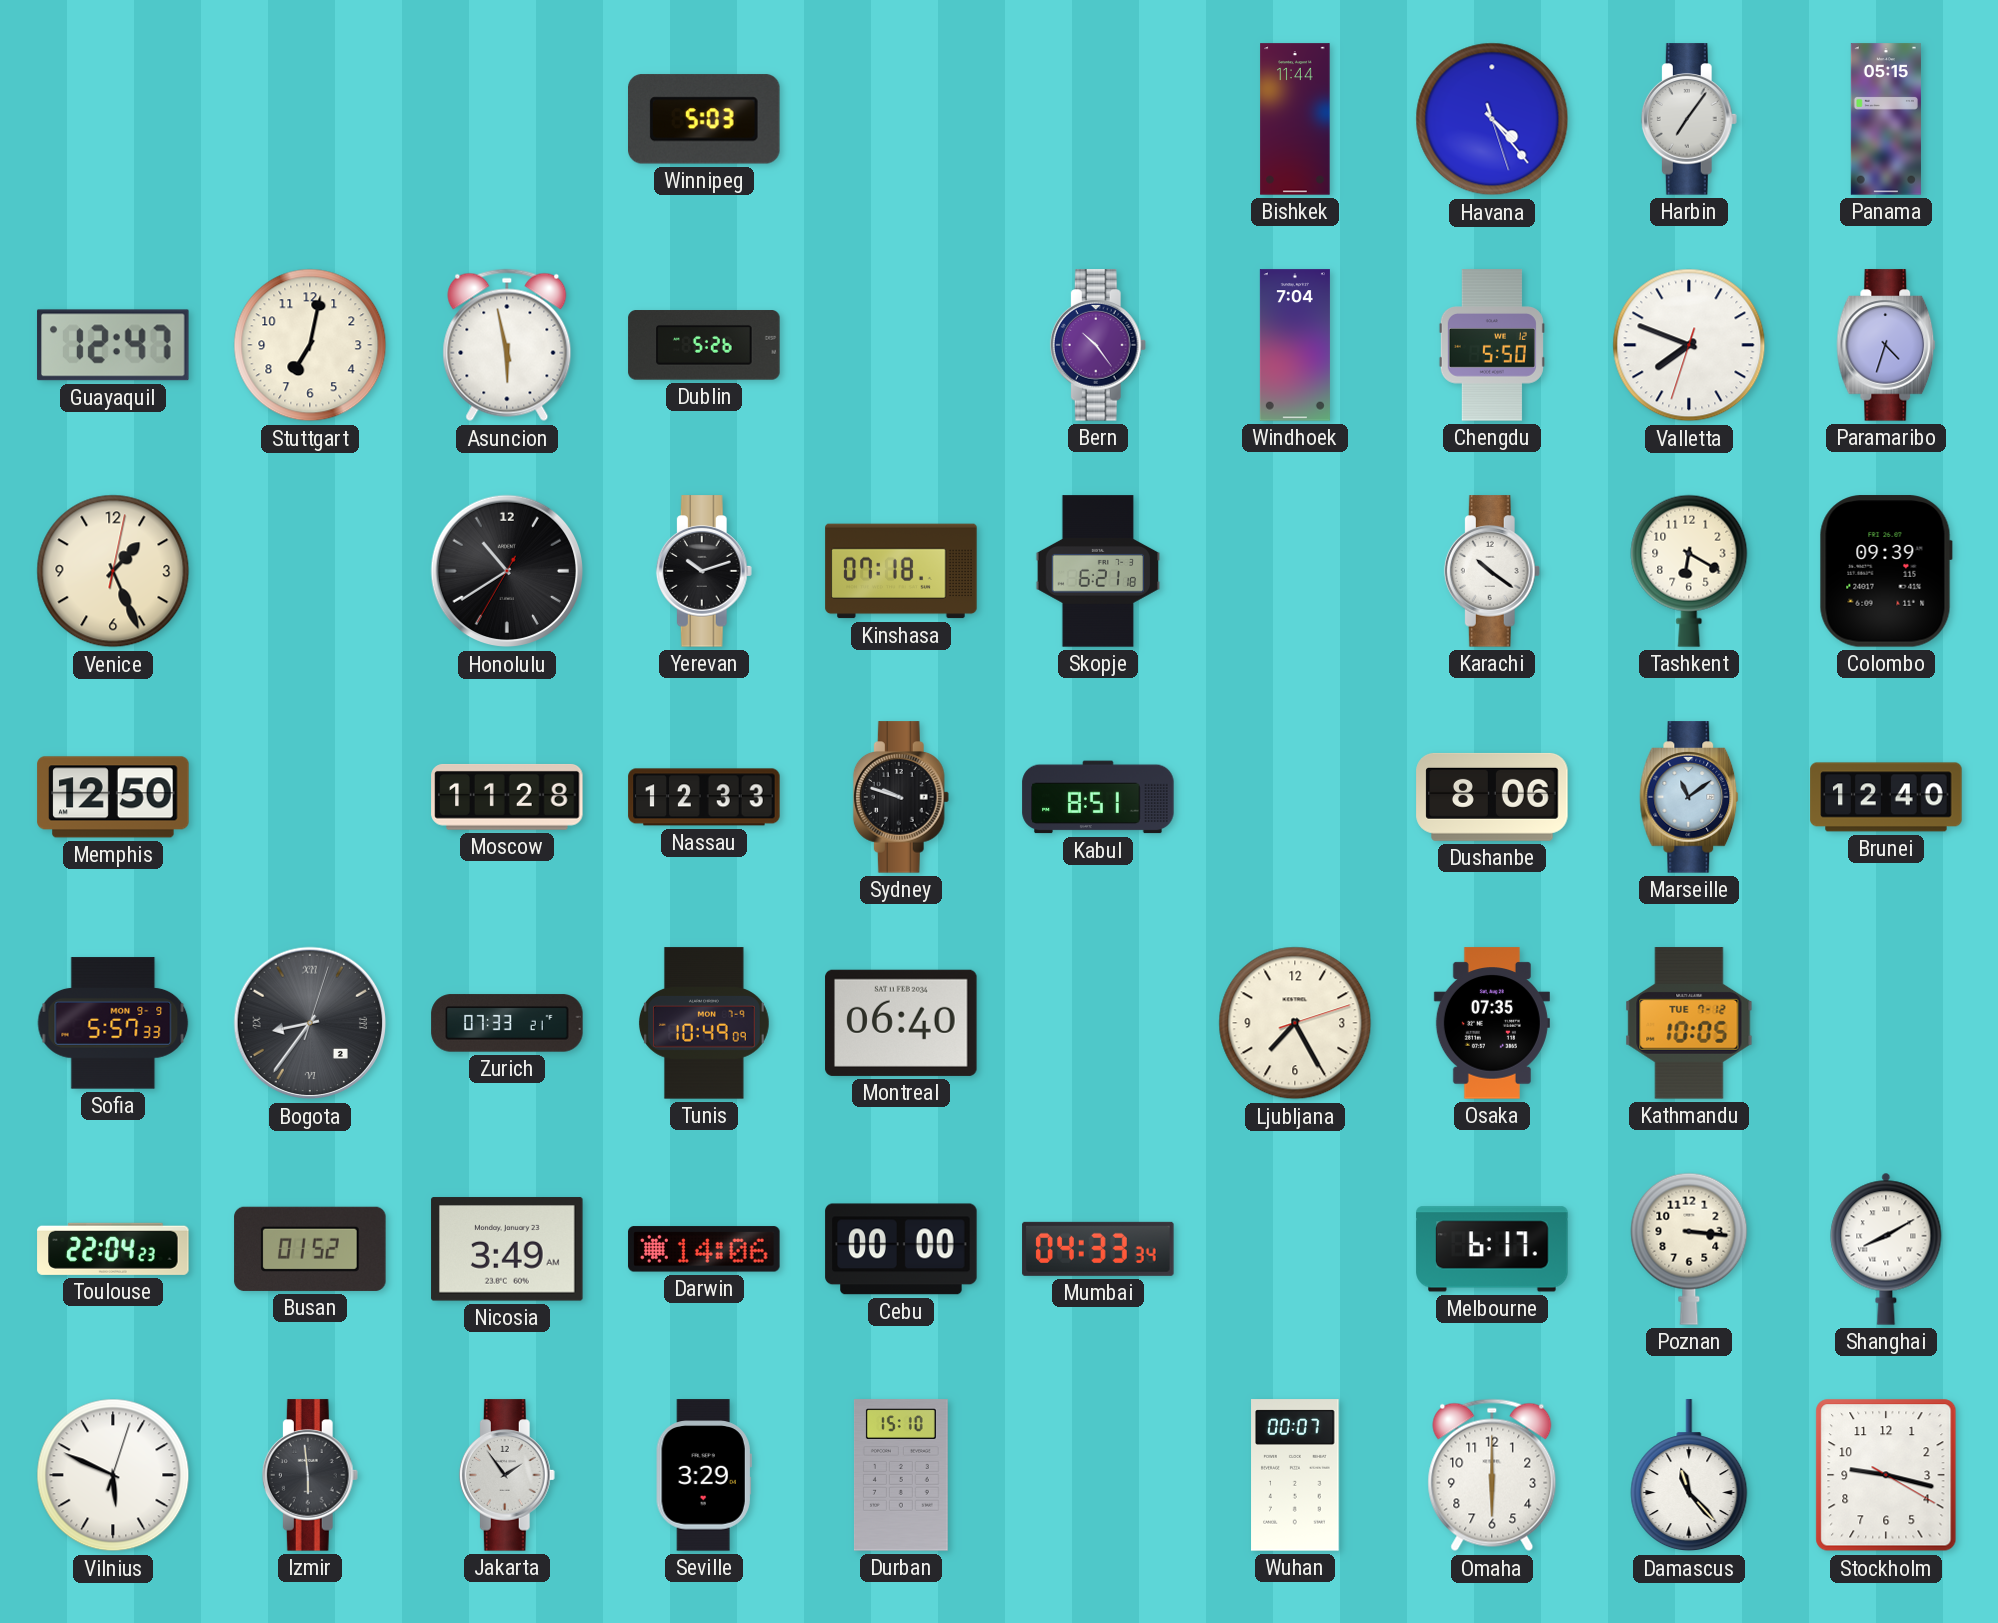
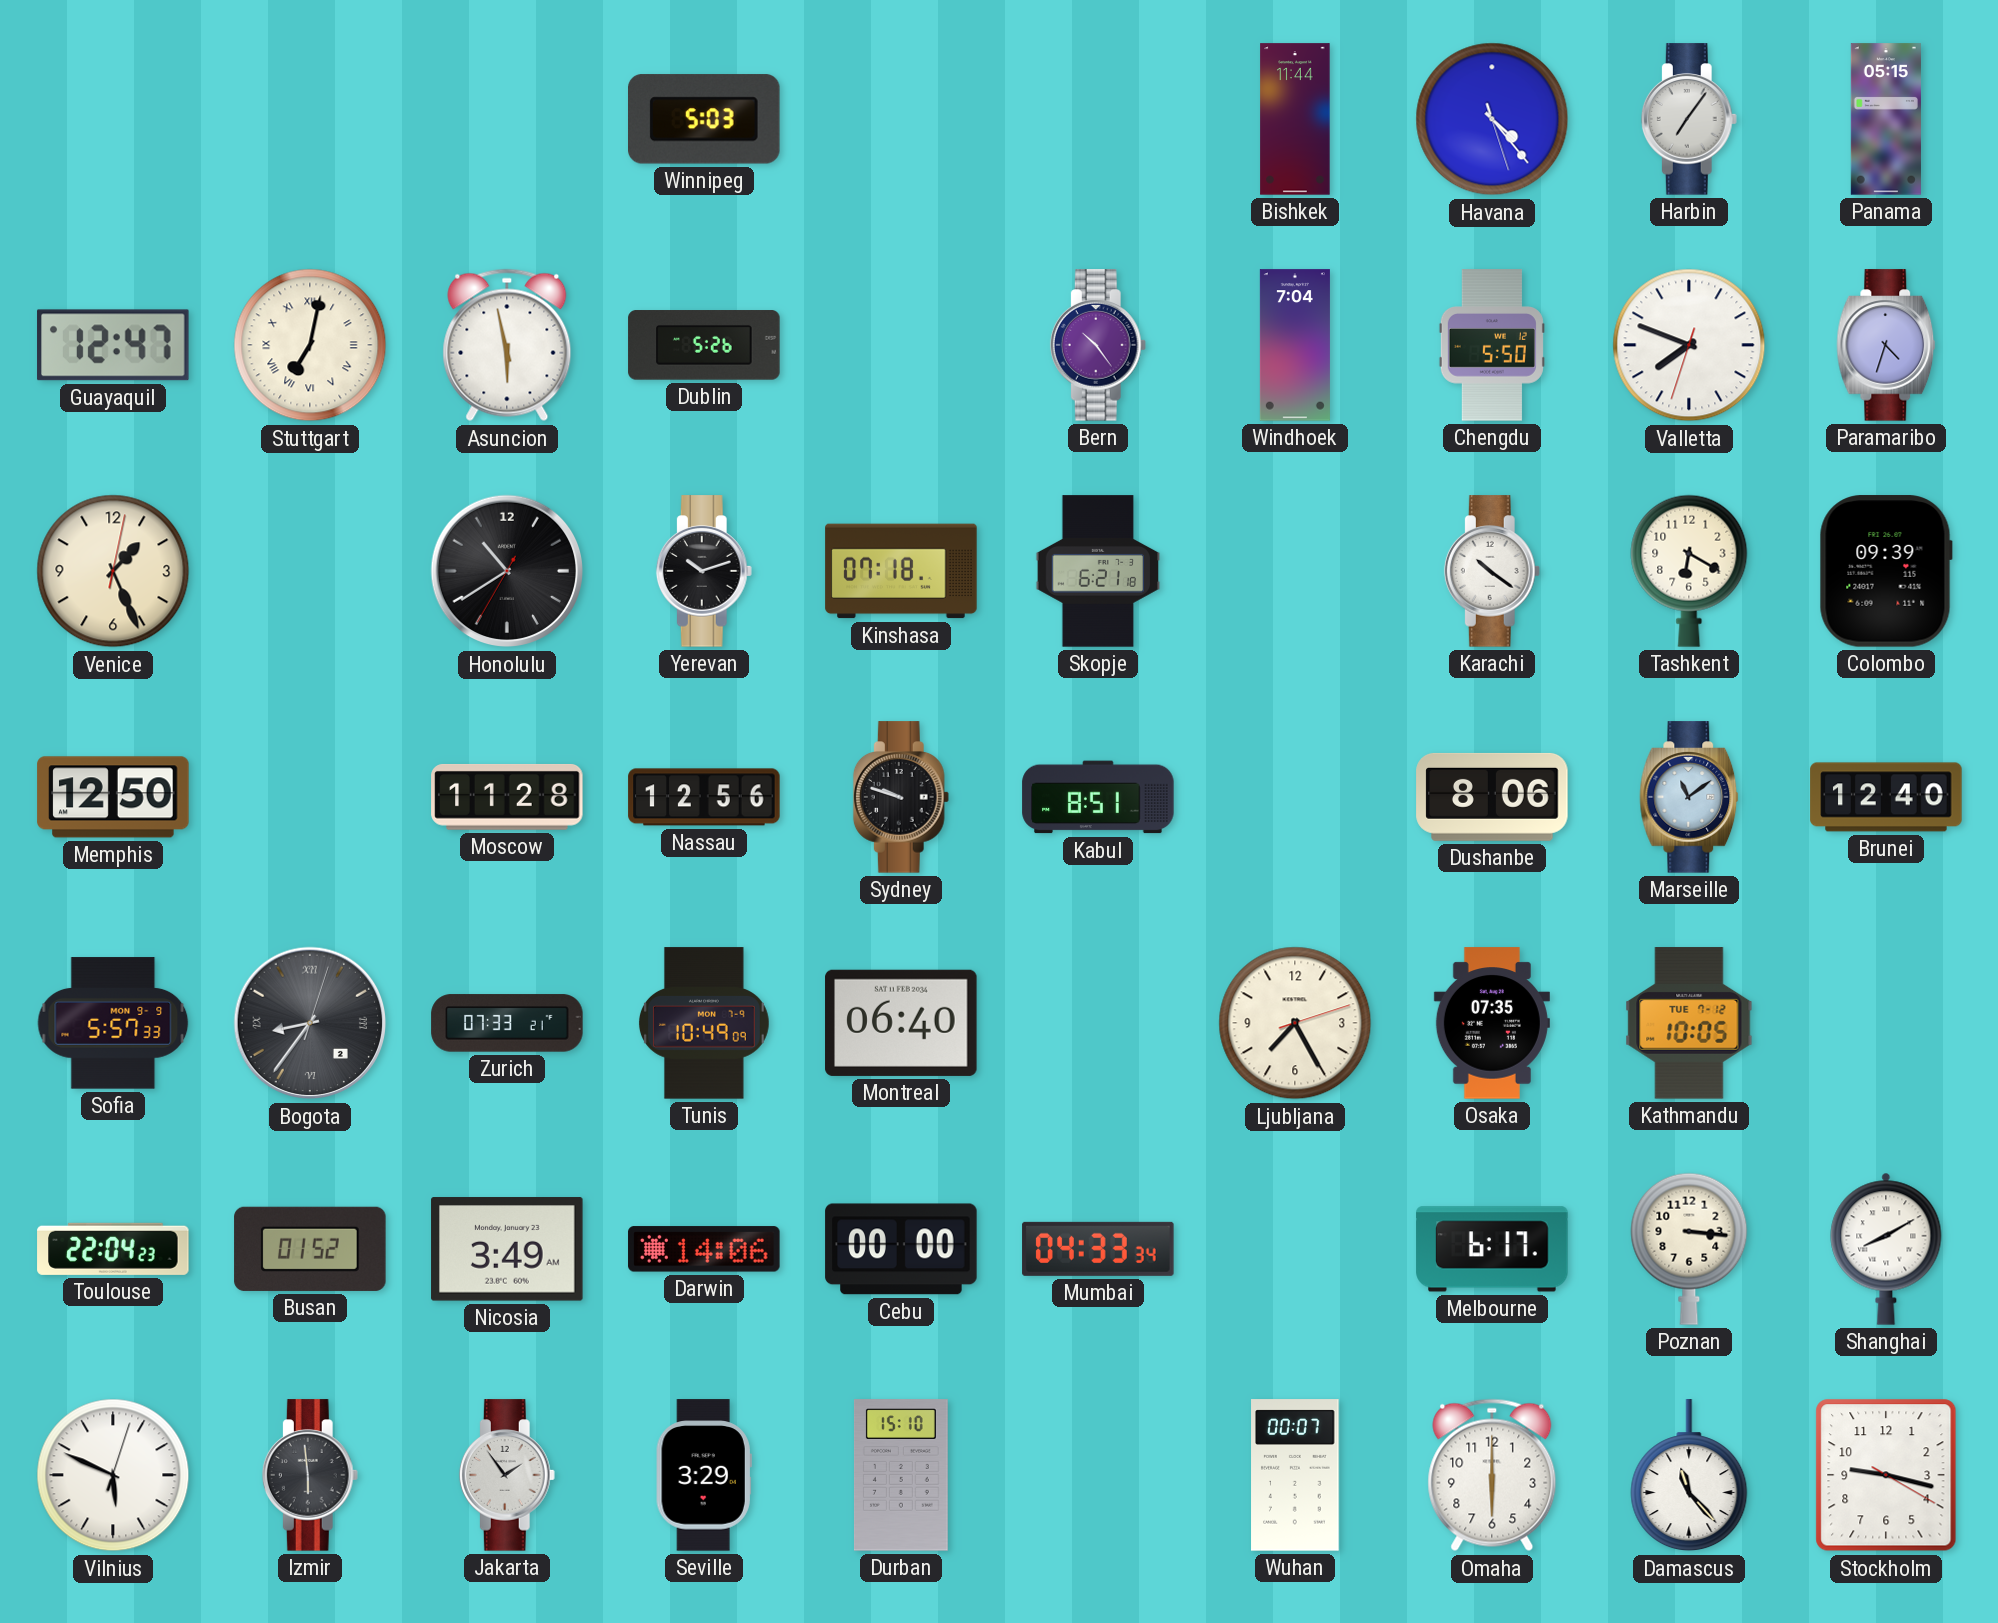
Stuttgart numerals: Arabic -> Roman
Nassau: 12:33 -> 12:56
